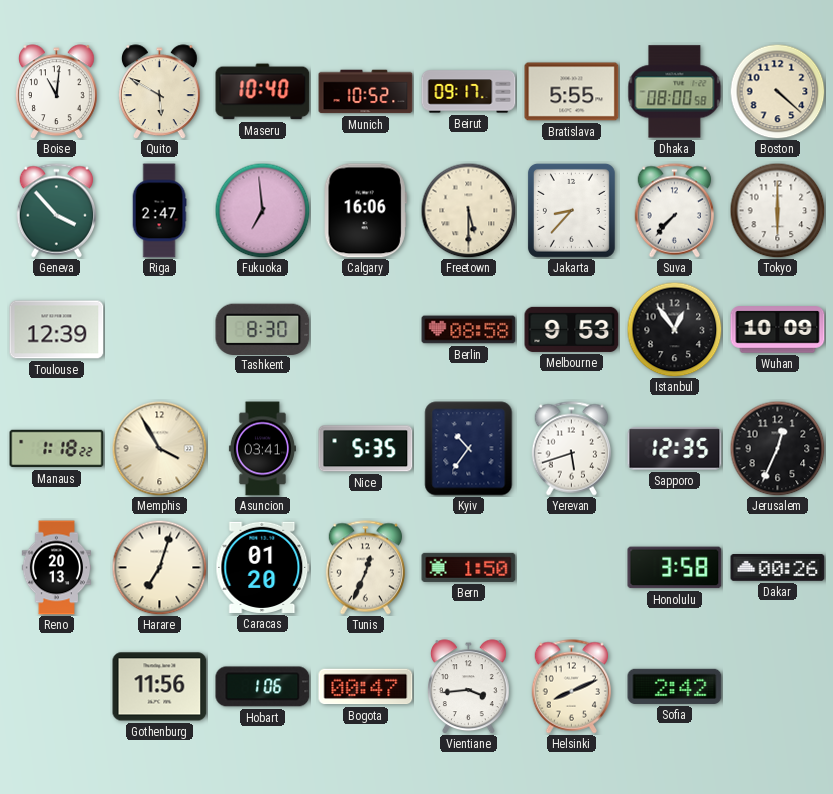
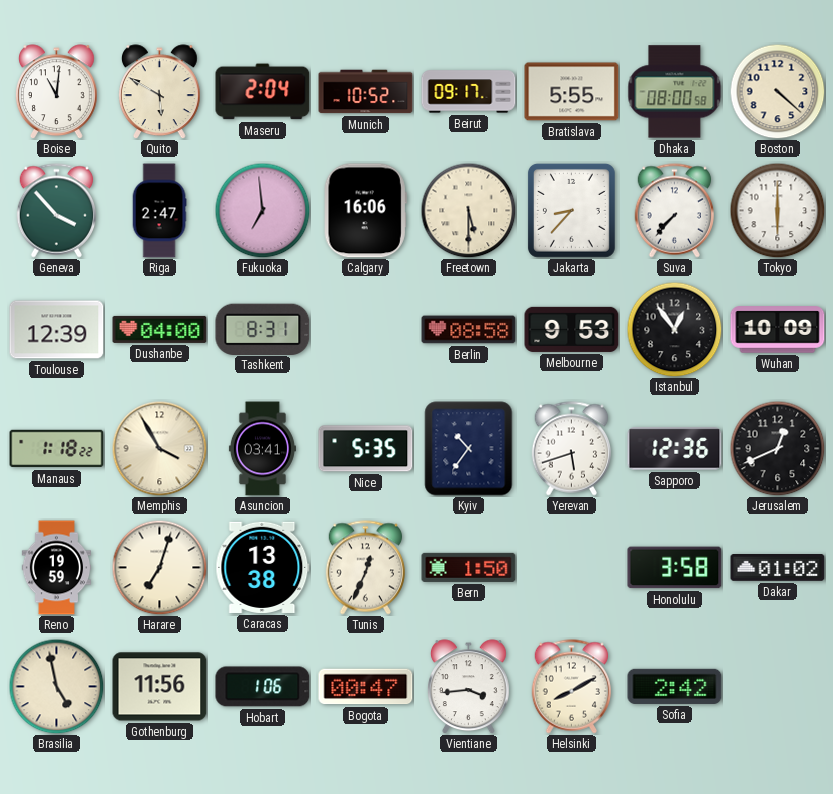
Maseru: 10:40 -> 2:04
Dushanbe: none -> 04:00
Tashkent: 8:30 -> 8:31
Sapporo: 12:35 -> 12:36
Jerusalem: 12:34 -> 12:41
Reno: 20:13 -> 19:59
Caracas: 01:20 -> 13:38
Dakar: 00:26 -> 01:02
Brasilia: none -> 4:58
Helsinki: 8:11 -> 8:10
